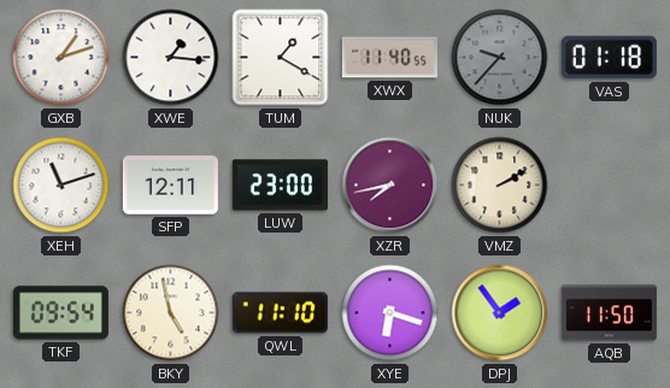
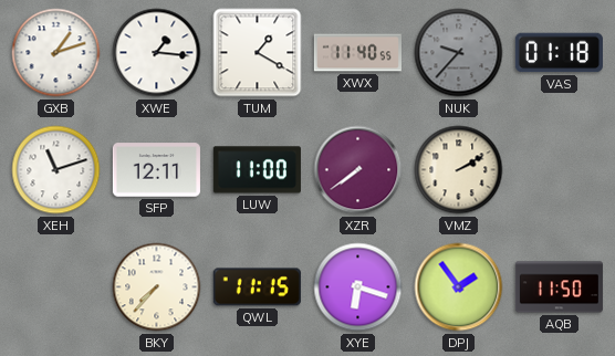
LUW: 23:00 -> 11:00
XZR: 7:43 -> 7:39
TKF: 09:54 -> none
BKY: 4:58 -> 7:37
QWL: 11:10 -> 11:15
